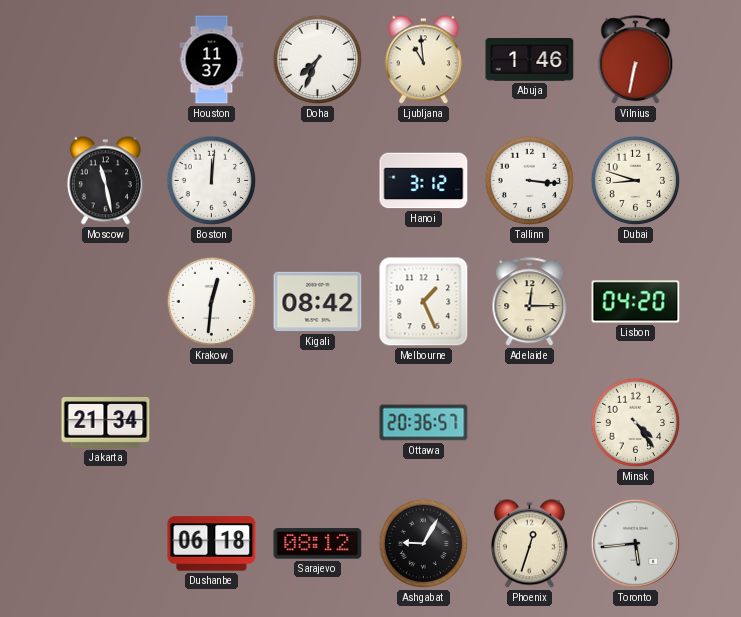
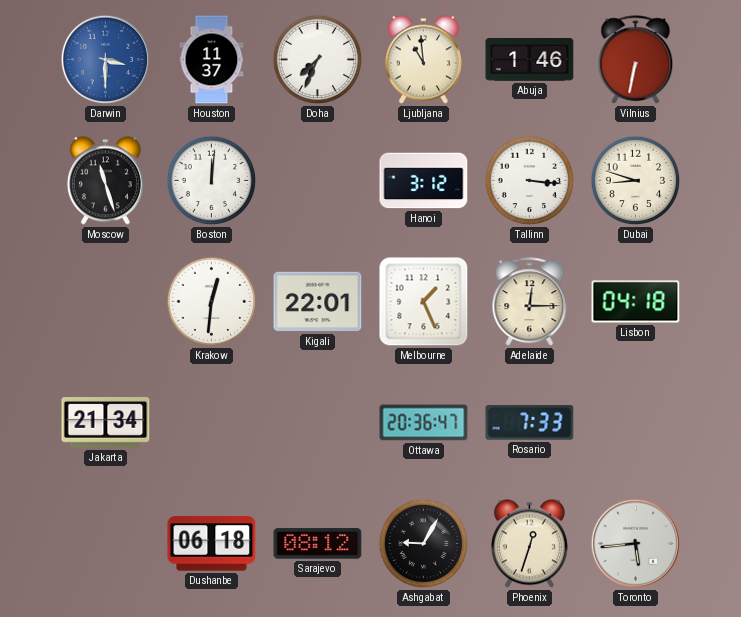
Darwin: none -> 3:30
Moscow: 11:28 -> 11:27
Kigali: 08:42 -> 22:01
Lisbon: 04:20 -> 04:18
Ottawa: 20:36:57 -> 20:36:47
Rosario: none -> 7:33
Minsk: 4:24 -> none
